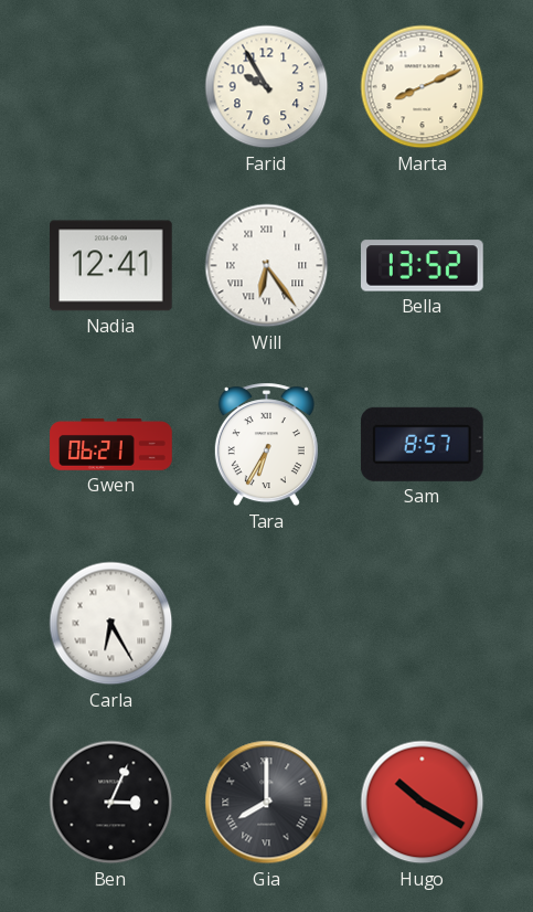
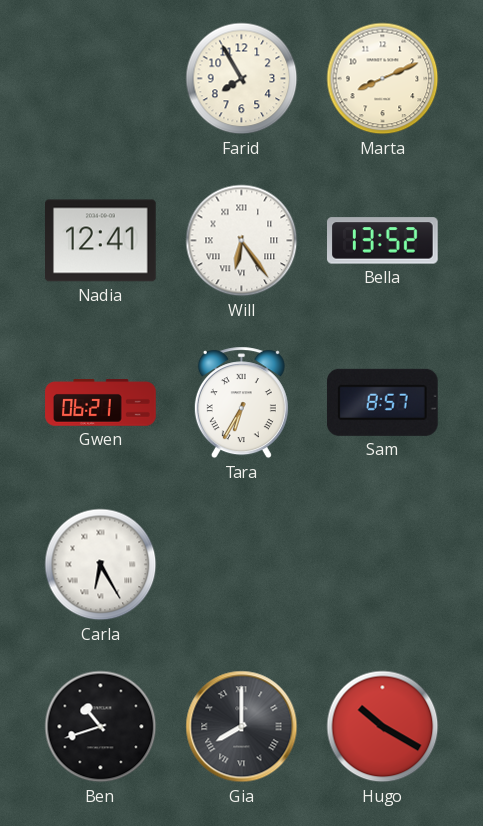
Farid: 9:55 -> 7:55
Ben: 3:04 -> 10:42
